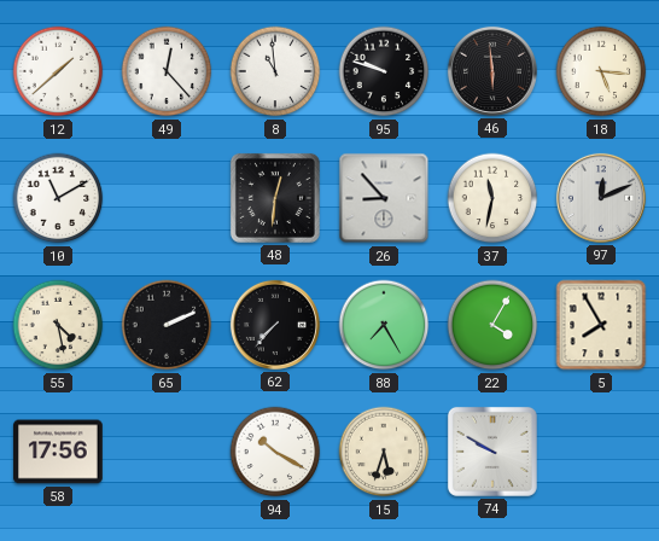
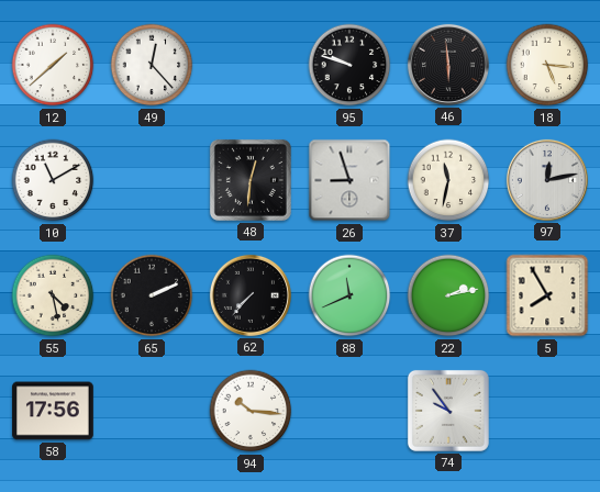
8: 10:59 -> none
26: 8:53 -> 8:57
97: 12:11 -> 12:13
88: 7:25 -> 11:41
22: 4:05 -> 2:13
94: 10:20 -> 10:16
15: 5:33 -> none
74: 9:50 -> 9:54
